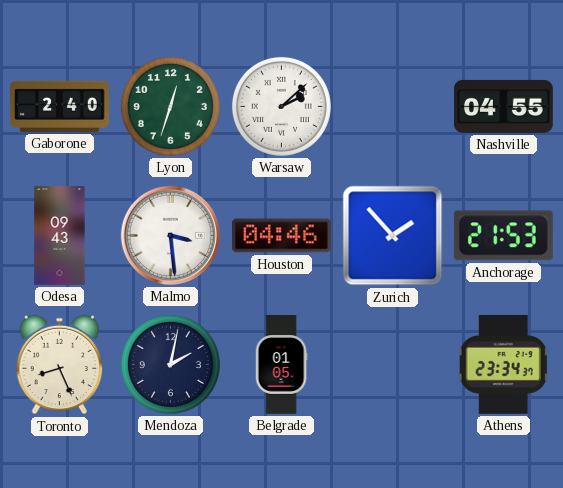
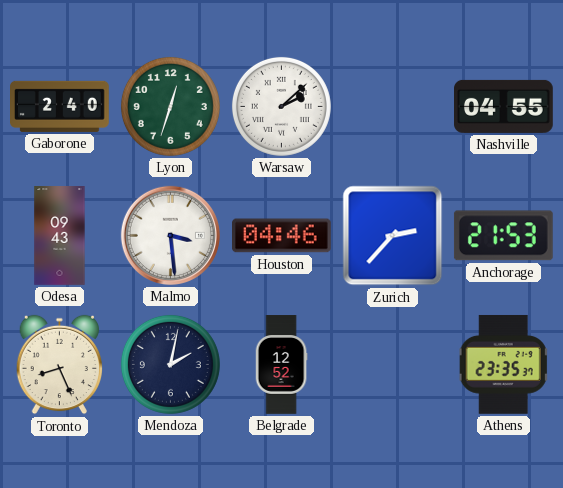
Zurich: 1:53 -> 2:37
Belgrade: 01:05 -> 12:52
Athens: 23:34 -> 23:35
